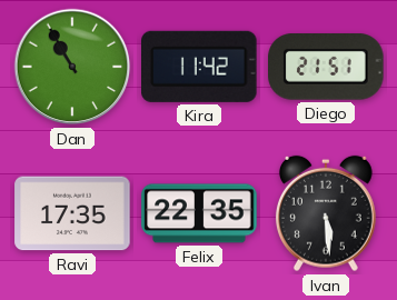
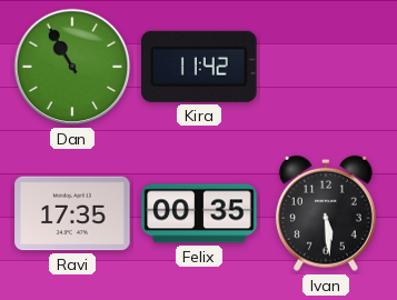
Diego: 21:51 -> none
Felix: 22:35 -> 00:35
